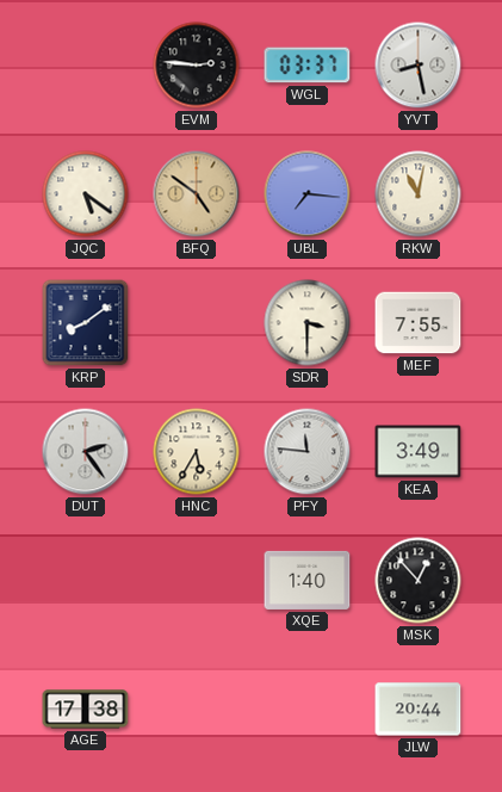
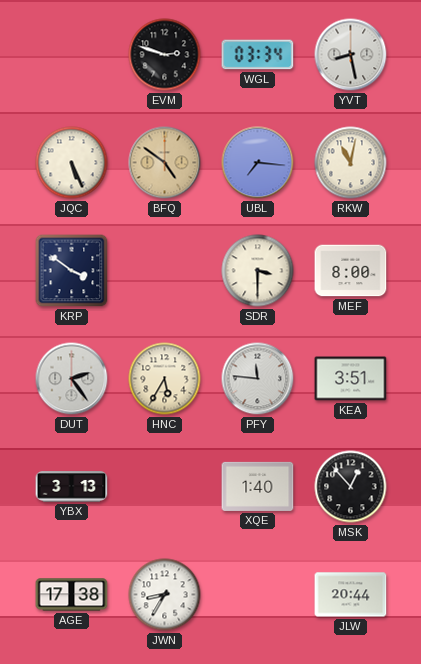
EVM: 2:46 -> 2:48
WGL: 03:37 -> 03:34
JQC: 5:21 -> 5:26
KRP: 8:09 -> 3:51
MEF: 7:55 -> 8:00
KEA: 3:49 -> 3:51
YBX: none -> 3:13
JWN: none -> 8:35
